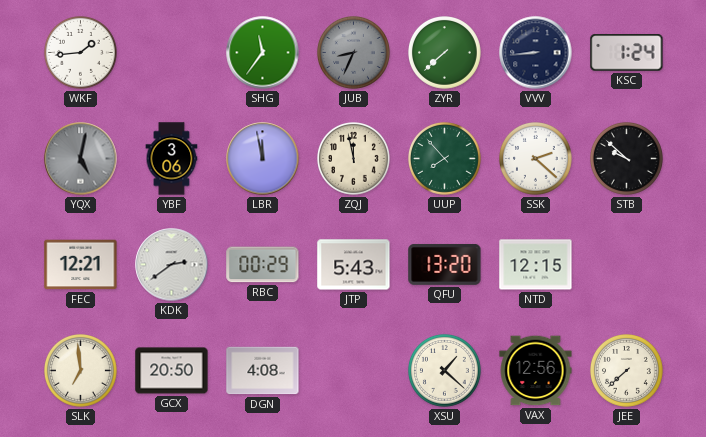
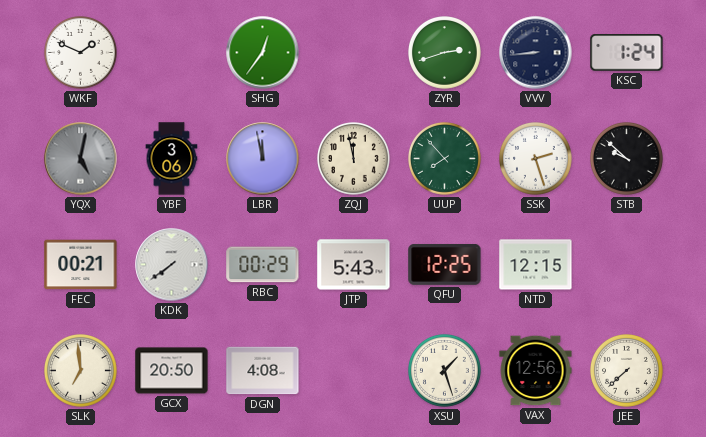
WKF: 1:44 -> 1:49
SHG: 11:36 -> 12:36
JUB: 8:34 -> none
ZYR: 7:38 -> 2:42
SSK: 2:22 -> 2:27
FEC: 12:21 -> 00:21
KDK: 2:39 -> 7:39
QFU: 13:20 -> 12:25
XSU: 1:22 -> 1:27
